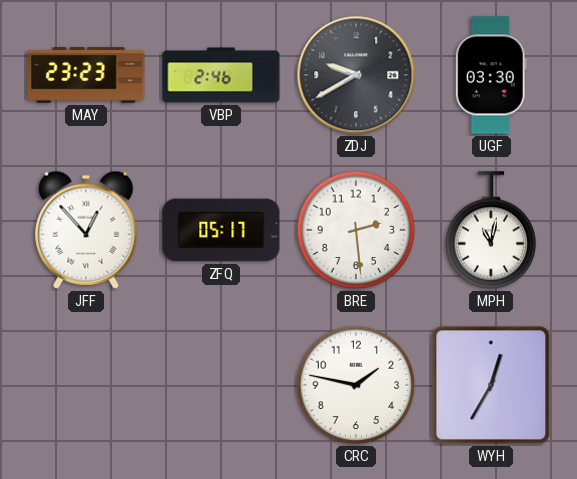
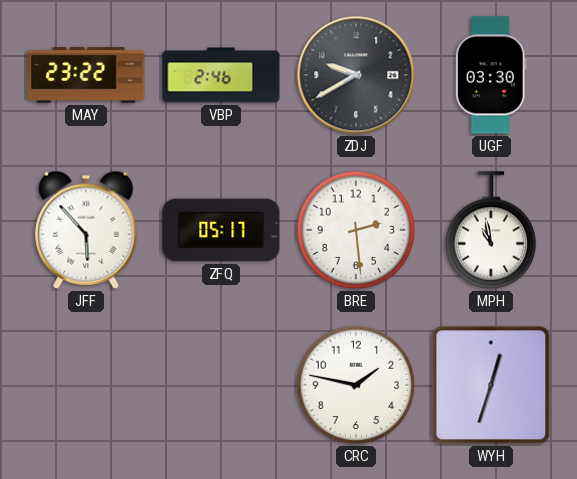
MAY: 23:23 -> 23:22
JFF: 12:53 -> 5:53
MPH: 11:02 -> 10:58
WYH: 12:35 -> 12:33
